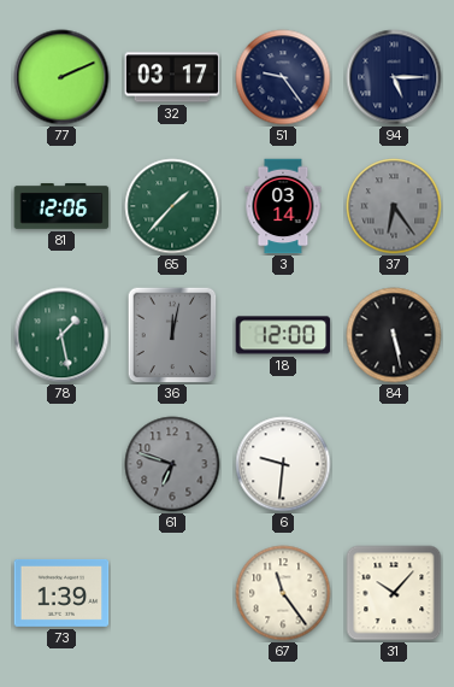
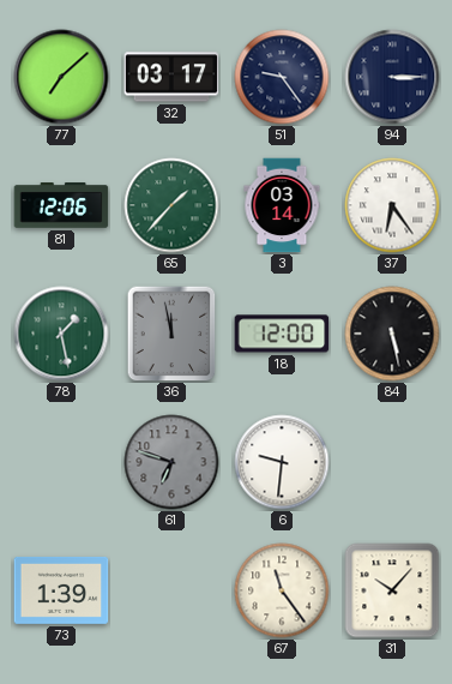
77: 2:11 -> 7:08
94: 5:15 -> 3:15
37 dial: grey -> white
36: 12:02 -> 11:58
